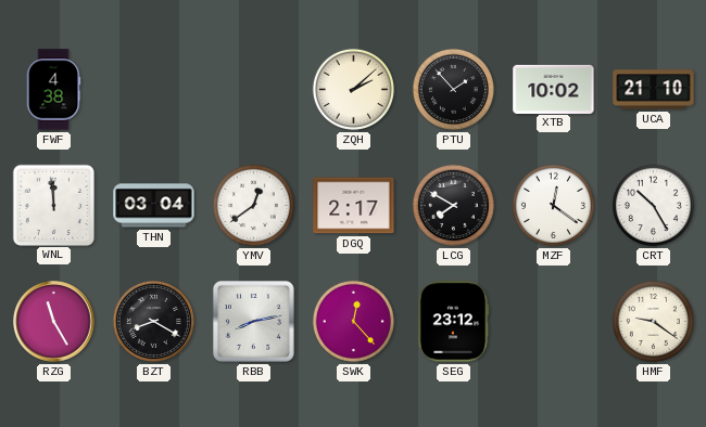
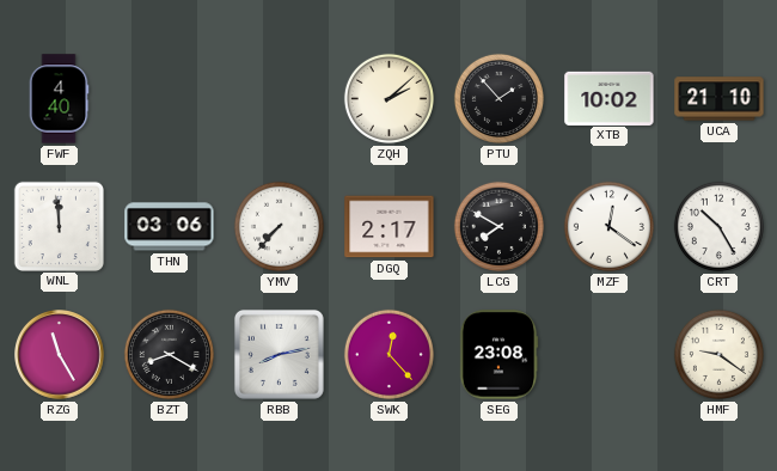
FWF: 4:38 -> 4:40
THN: 03:04 -> 03:06
YMV: 12:39 -> 7:37
SEG: 23:12 -> 23:08
